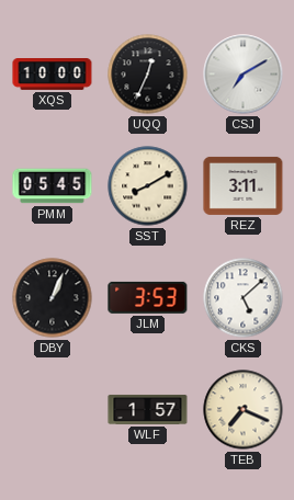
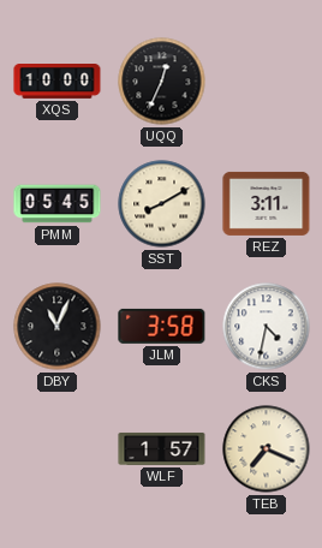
CSJ: 7:10 -> none
DBY: 1:04 -> 11:04
JLM: 3:53 -> 3:58
CKS: 5:08 -> 4:32
